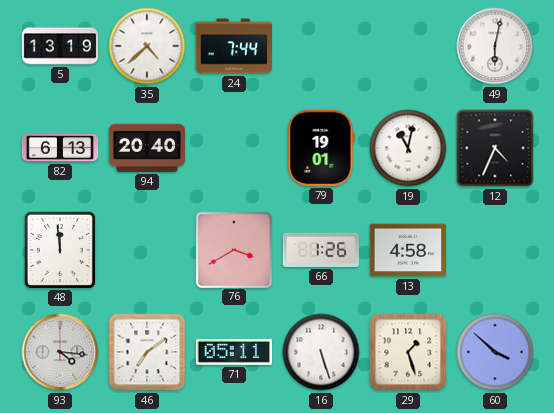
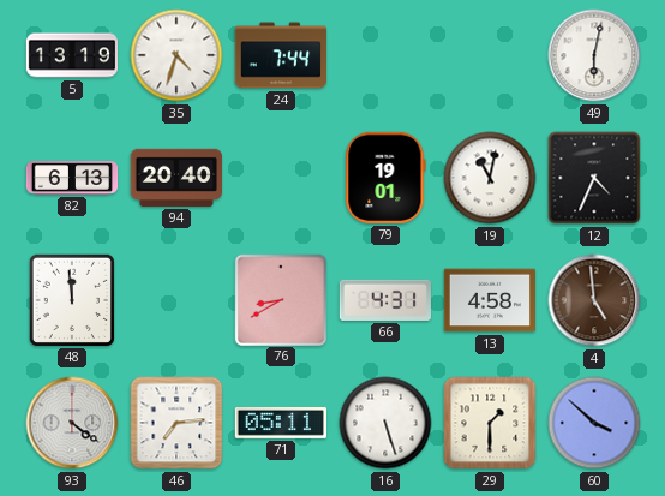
35: 4:38 -> 4:33
76: 3:40 -> 8:40
66: 1:26 -> 4:31
4: none -> 4:59
93: 4:16 -> 4:21
46: 7:09 -> 7:14
29: 1:27 -> 1:30
